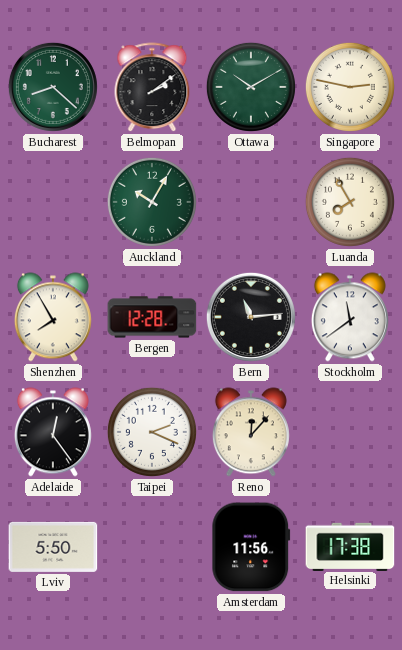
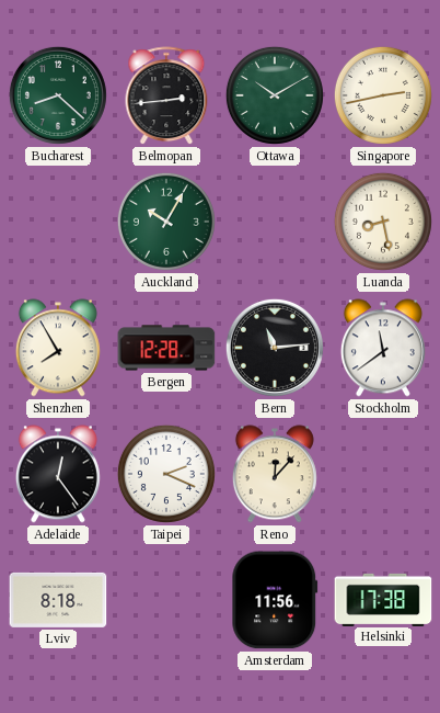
Belmopan: 2:09 -> 2:44
Singapore: 2:47 -> 2:43
Luanda: 7:55 -> 8:28
Lviv: 5:50 -> 8:18
